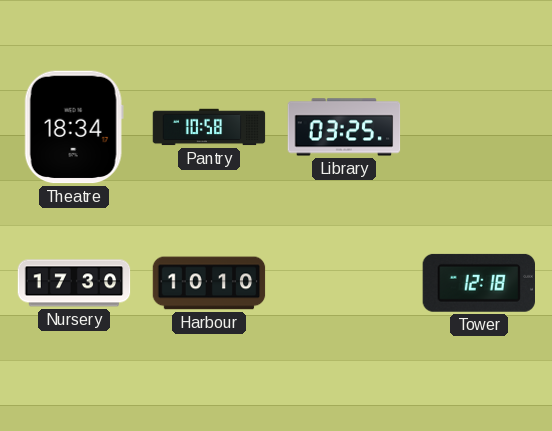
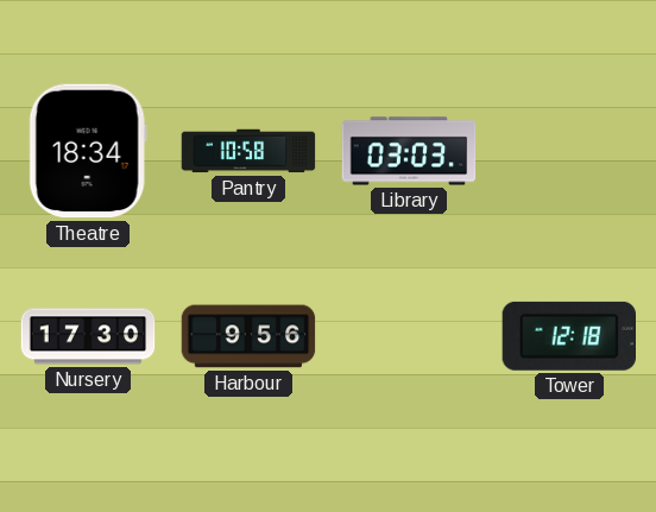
Library: 03:25 -> 03:03
Harbour: 10:10 -> 9:56
